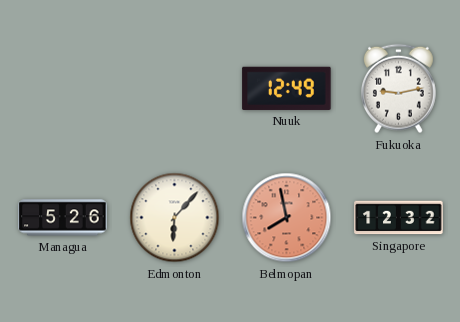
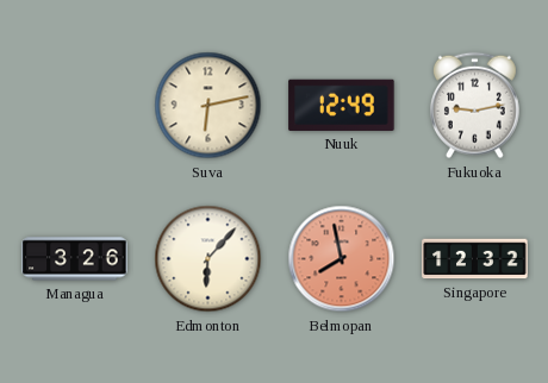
Suva: none -> 6:13
Managua: 5:26 -> 3:26
